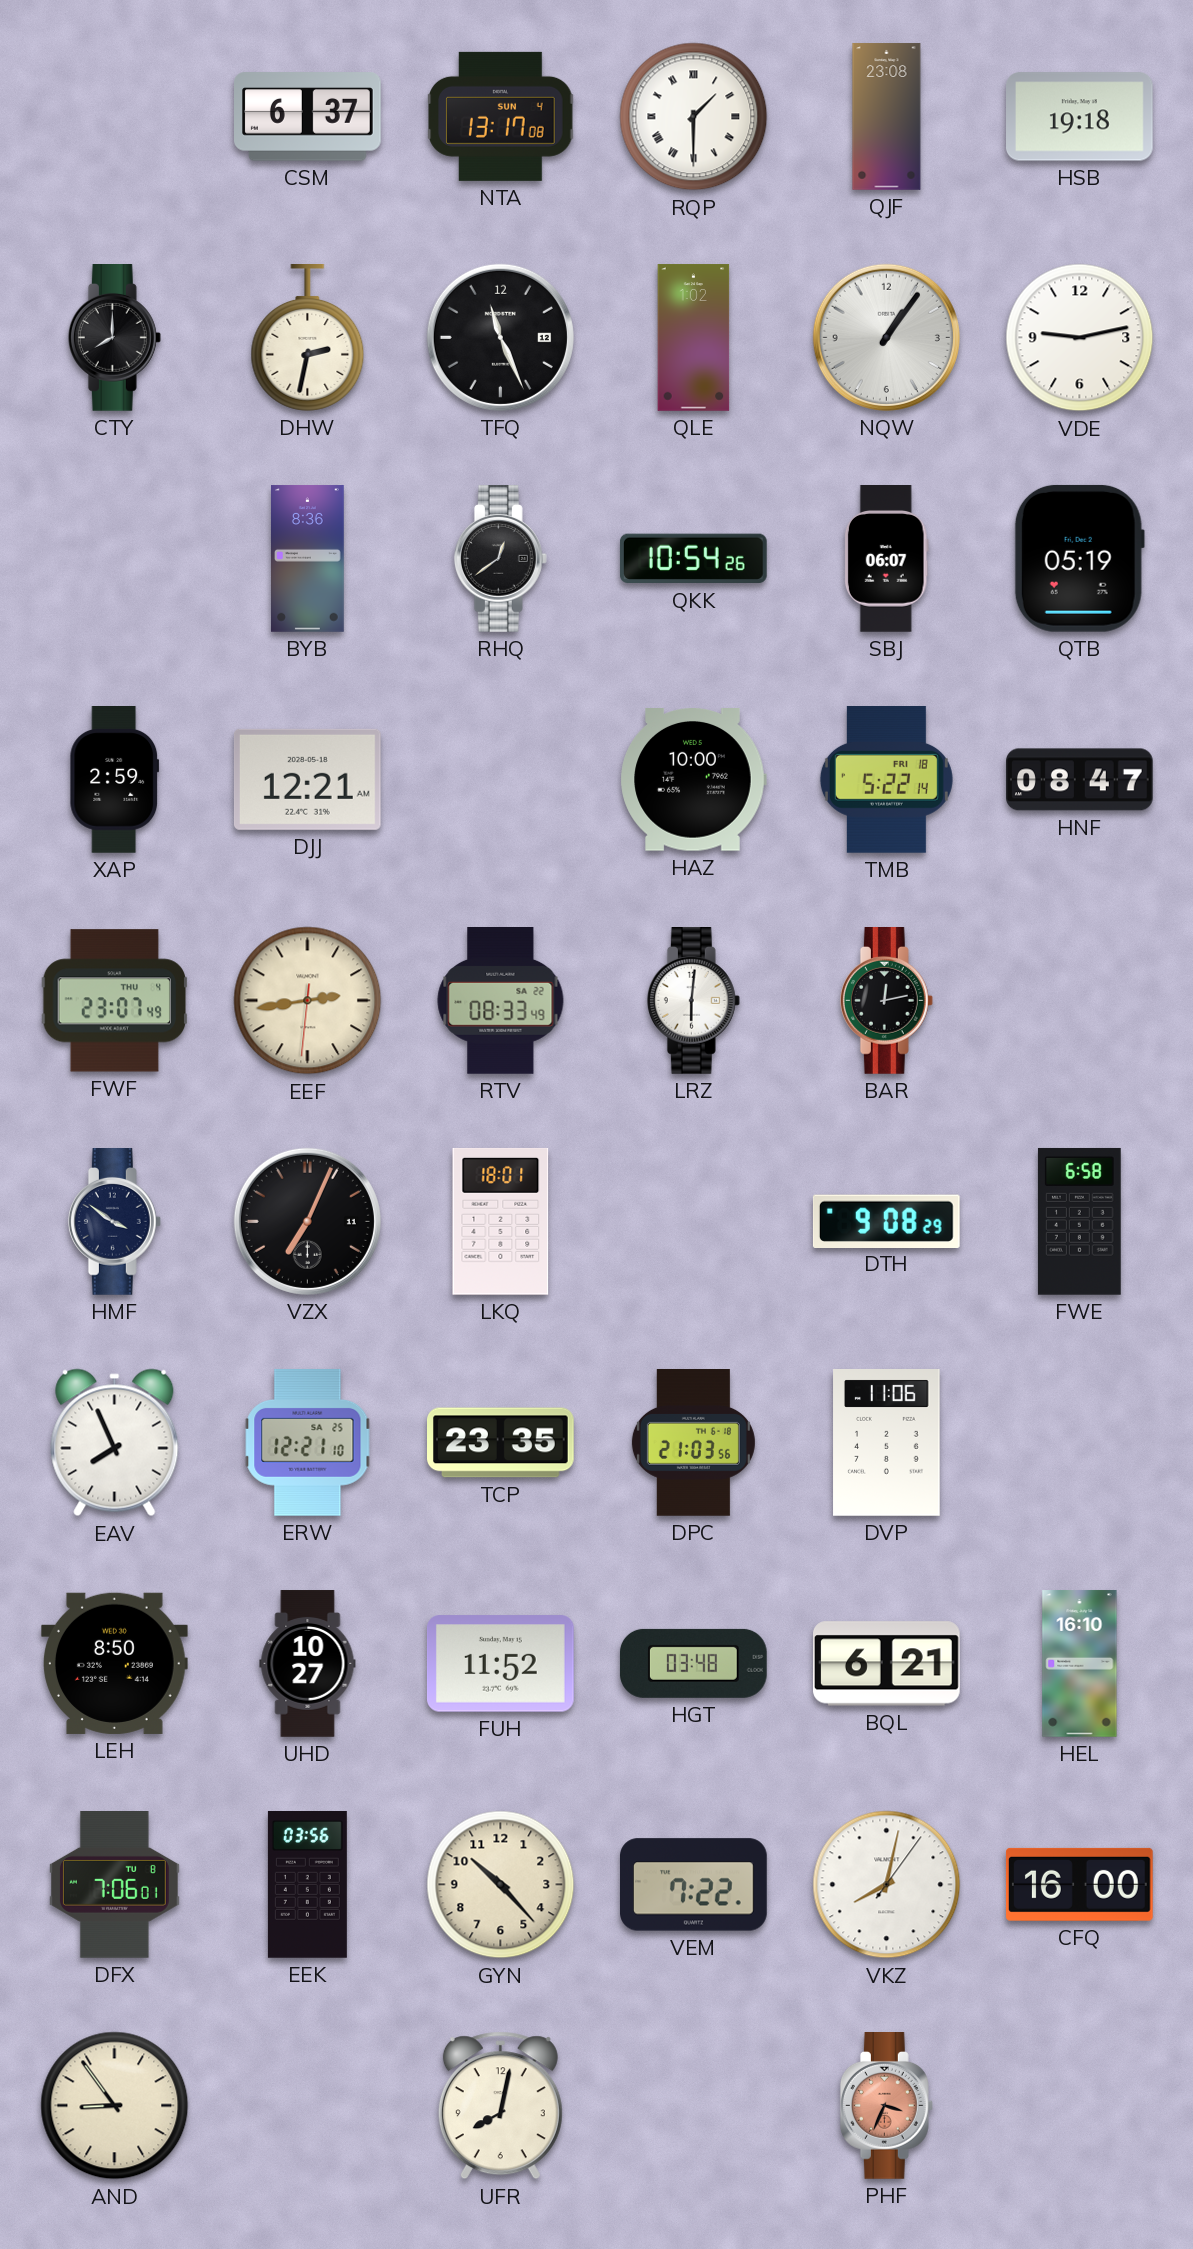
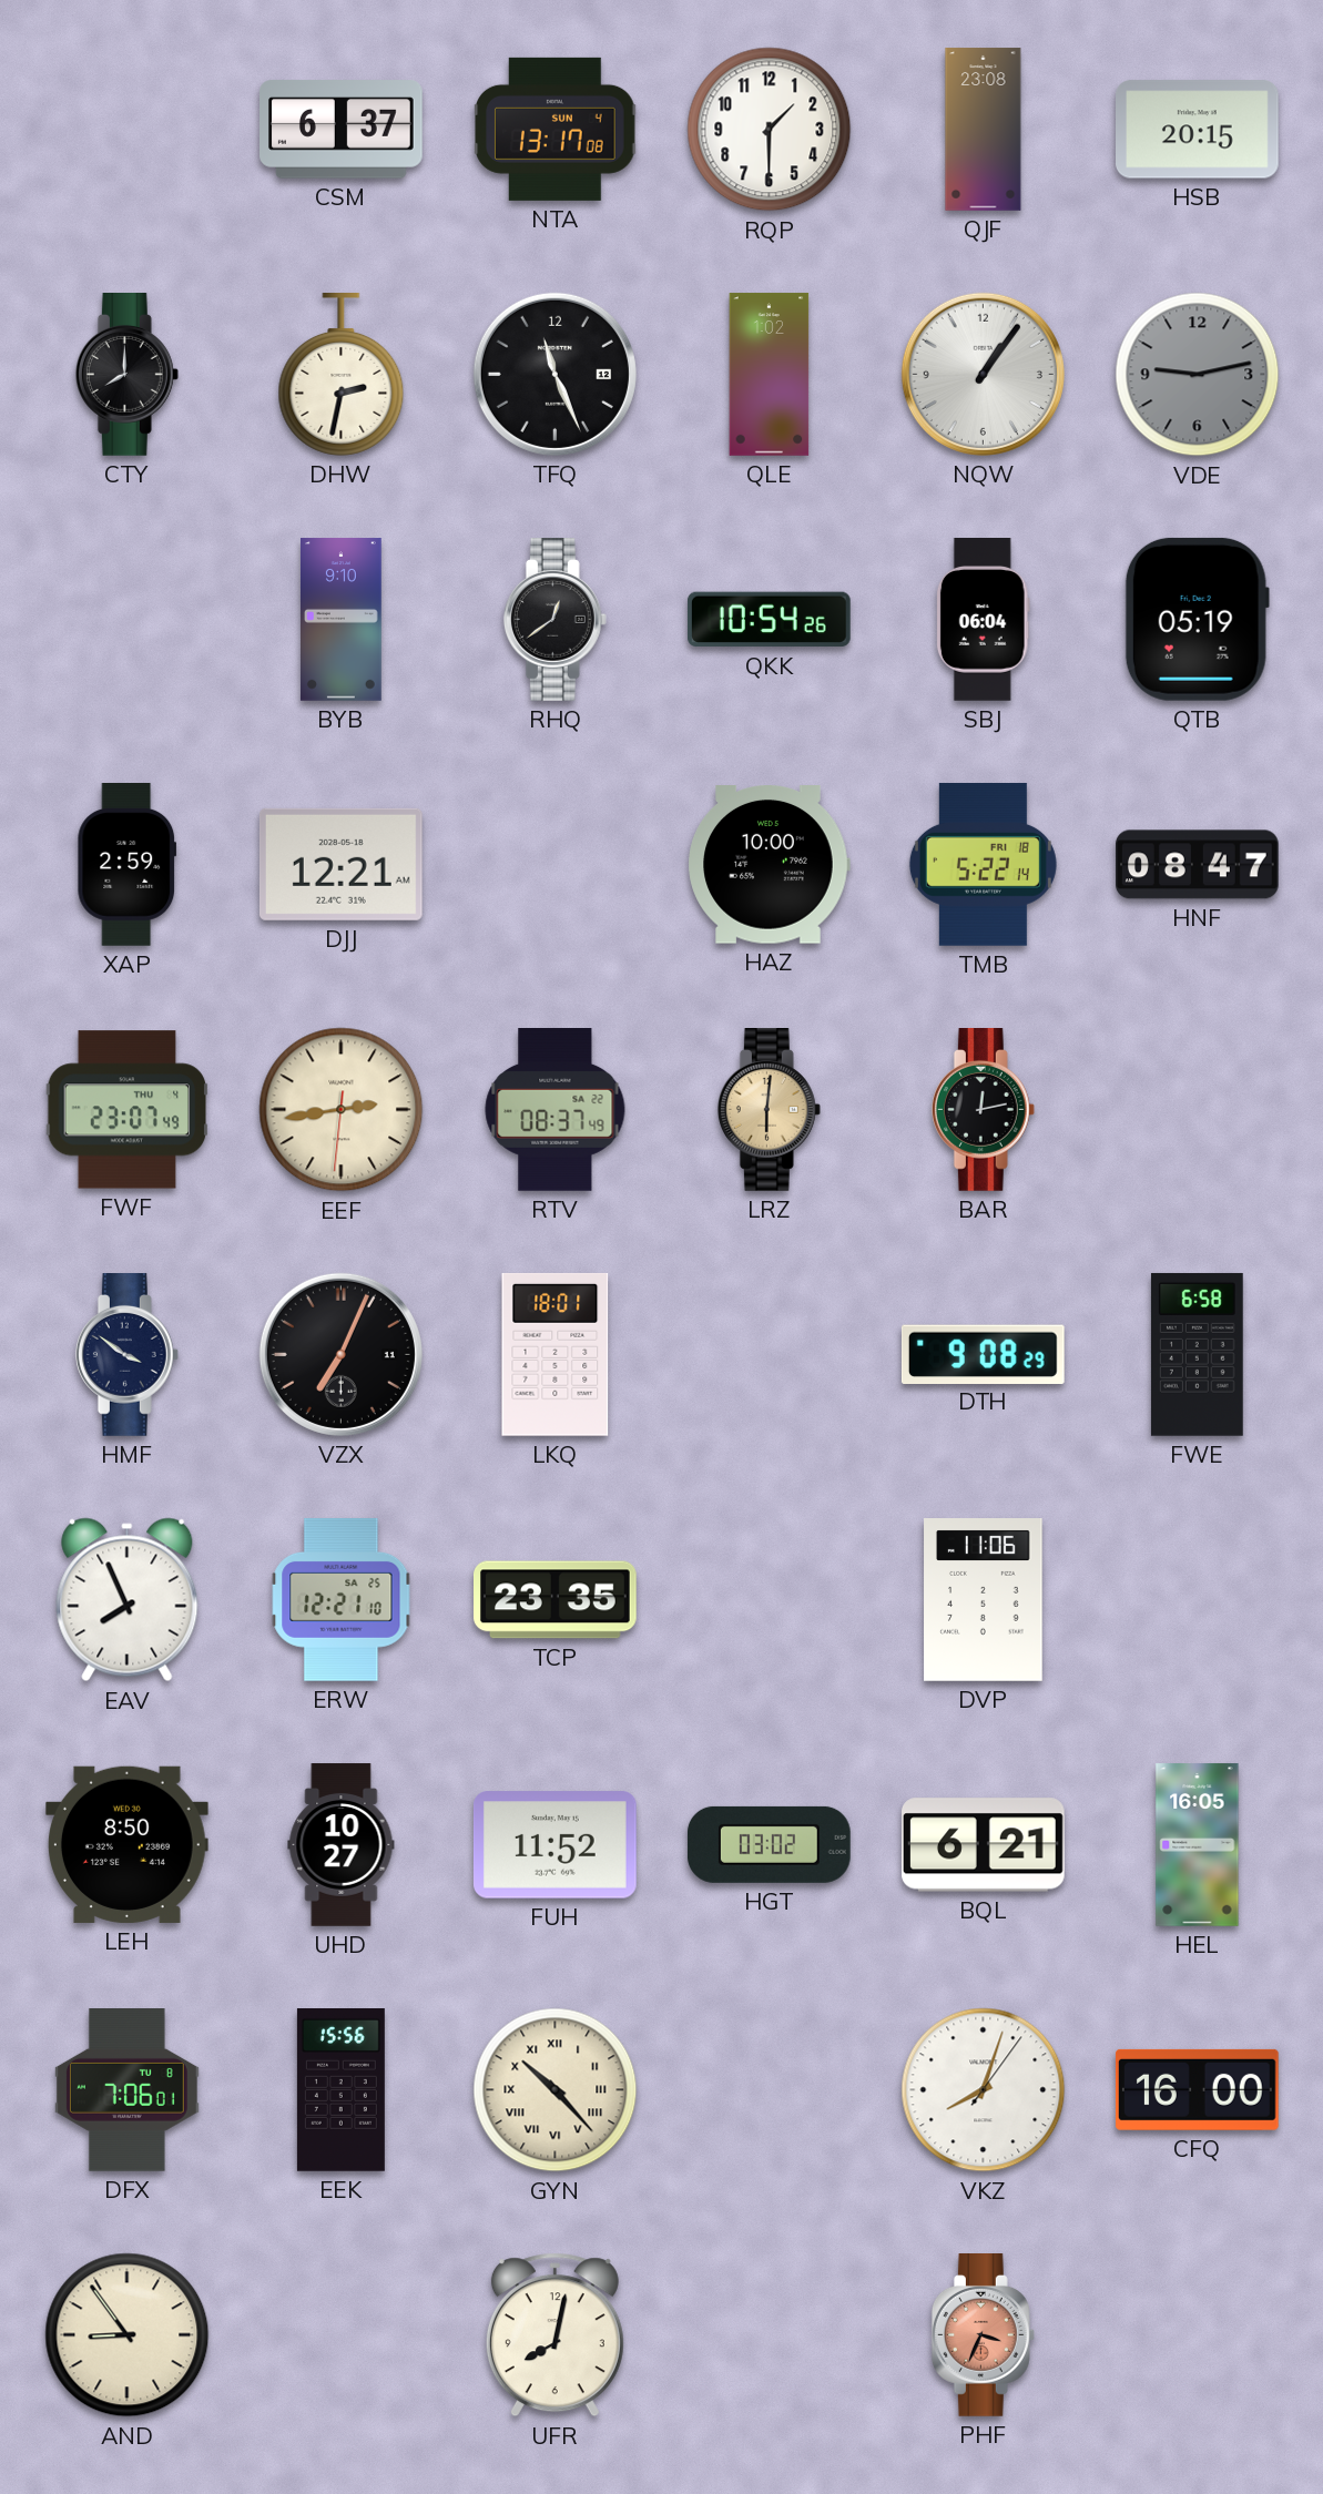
RQP numerals: Roman -> Arabic
HSB: 19:18 -> 20:15
VDE dial: white -> grey
BYB: 8:36 -> 9:10
SBJ: 06:07 -> 06:04
RTV: 08:33 -> 08:37
LRZ dial: white -> champagne
DPC: 21:03 -> none
HGT: 03:48 -> 03:02
HEL: 16:10 -> 16:05
EEK: 03:56 -> 15:56
GYN numerals: Arabic -> Roman
VEM: 7:22 -> none
VKZ: 8:02 -> 8:03
